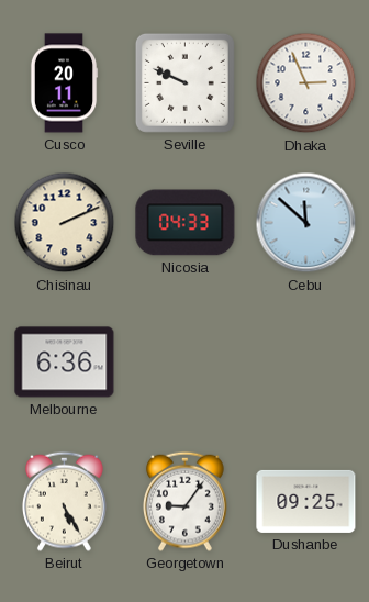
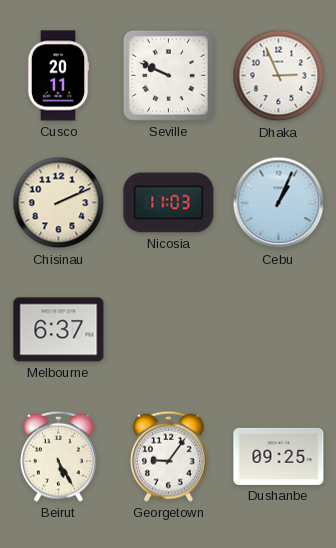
Nicosia: 04:33 -> 11:03
Cebu: 11:52 -> 1:04
Melbourne: 6:36 -> 6:37
